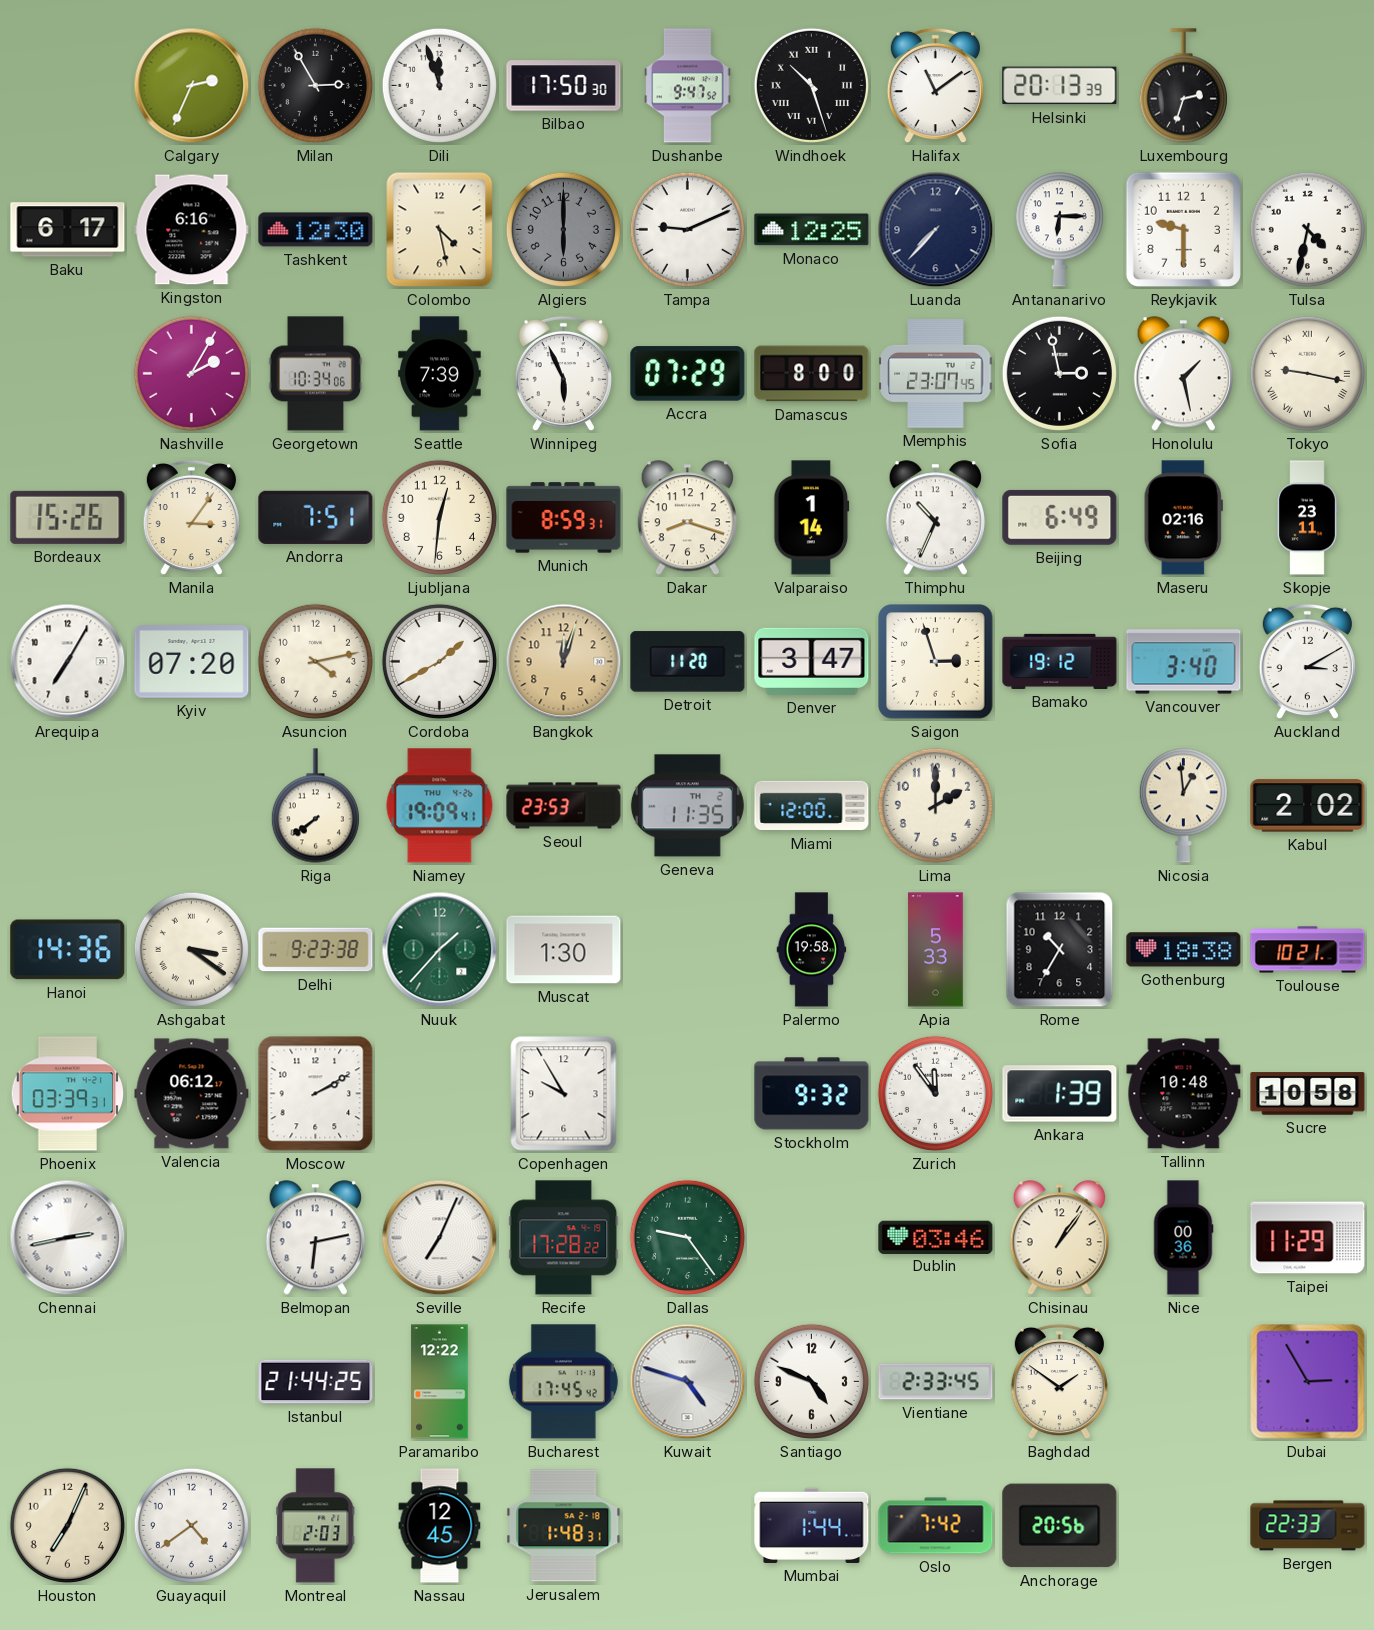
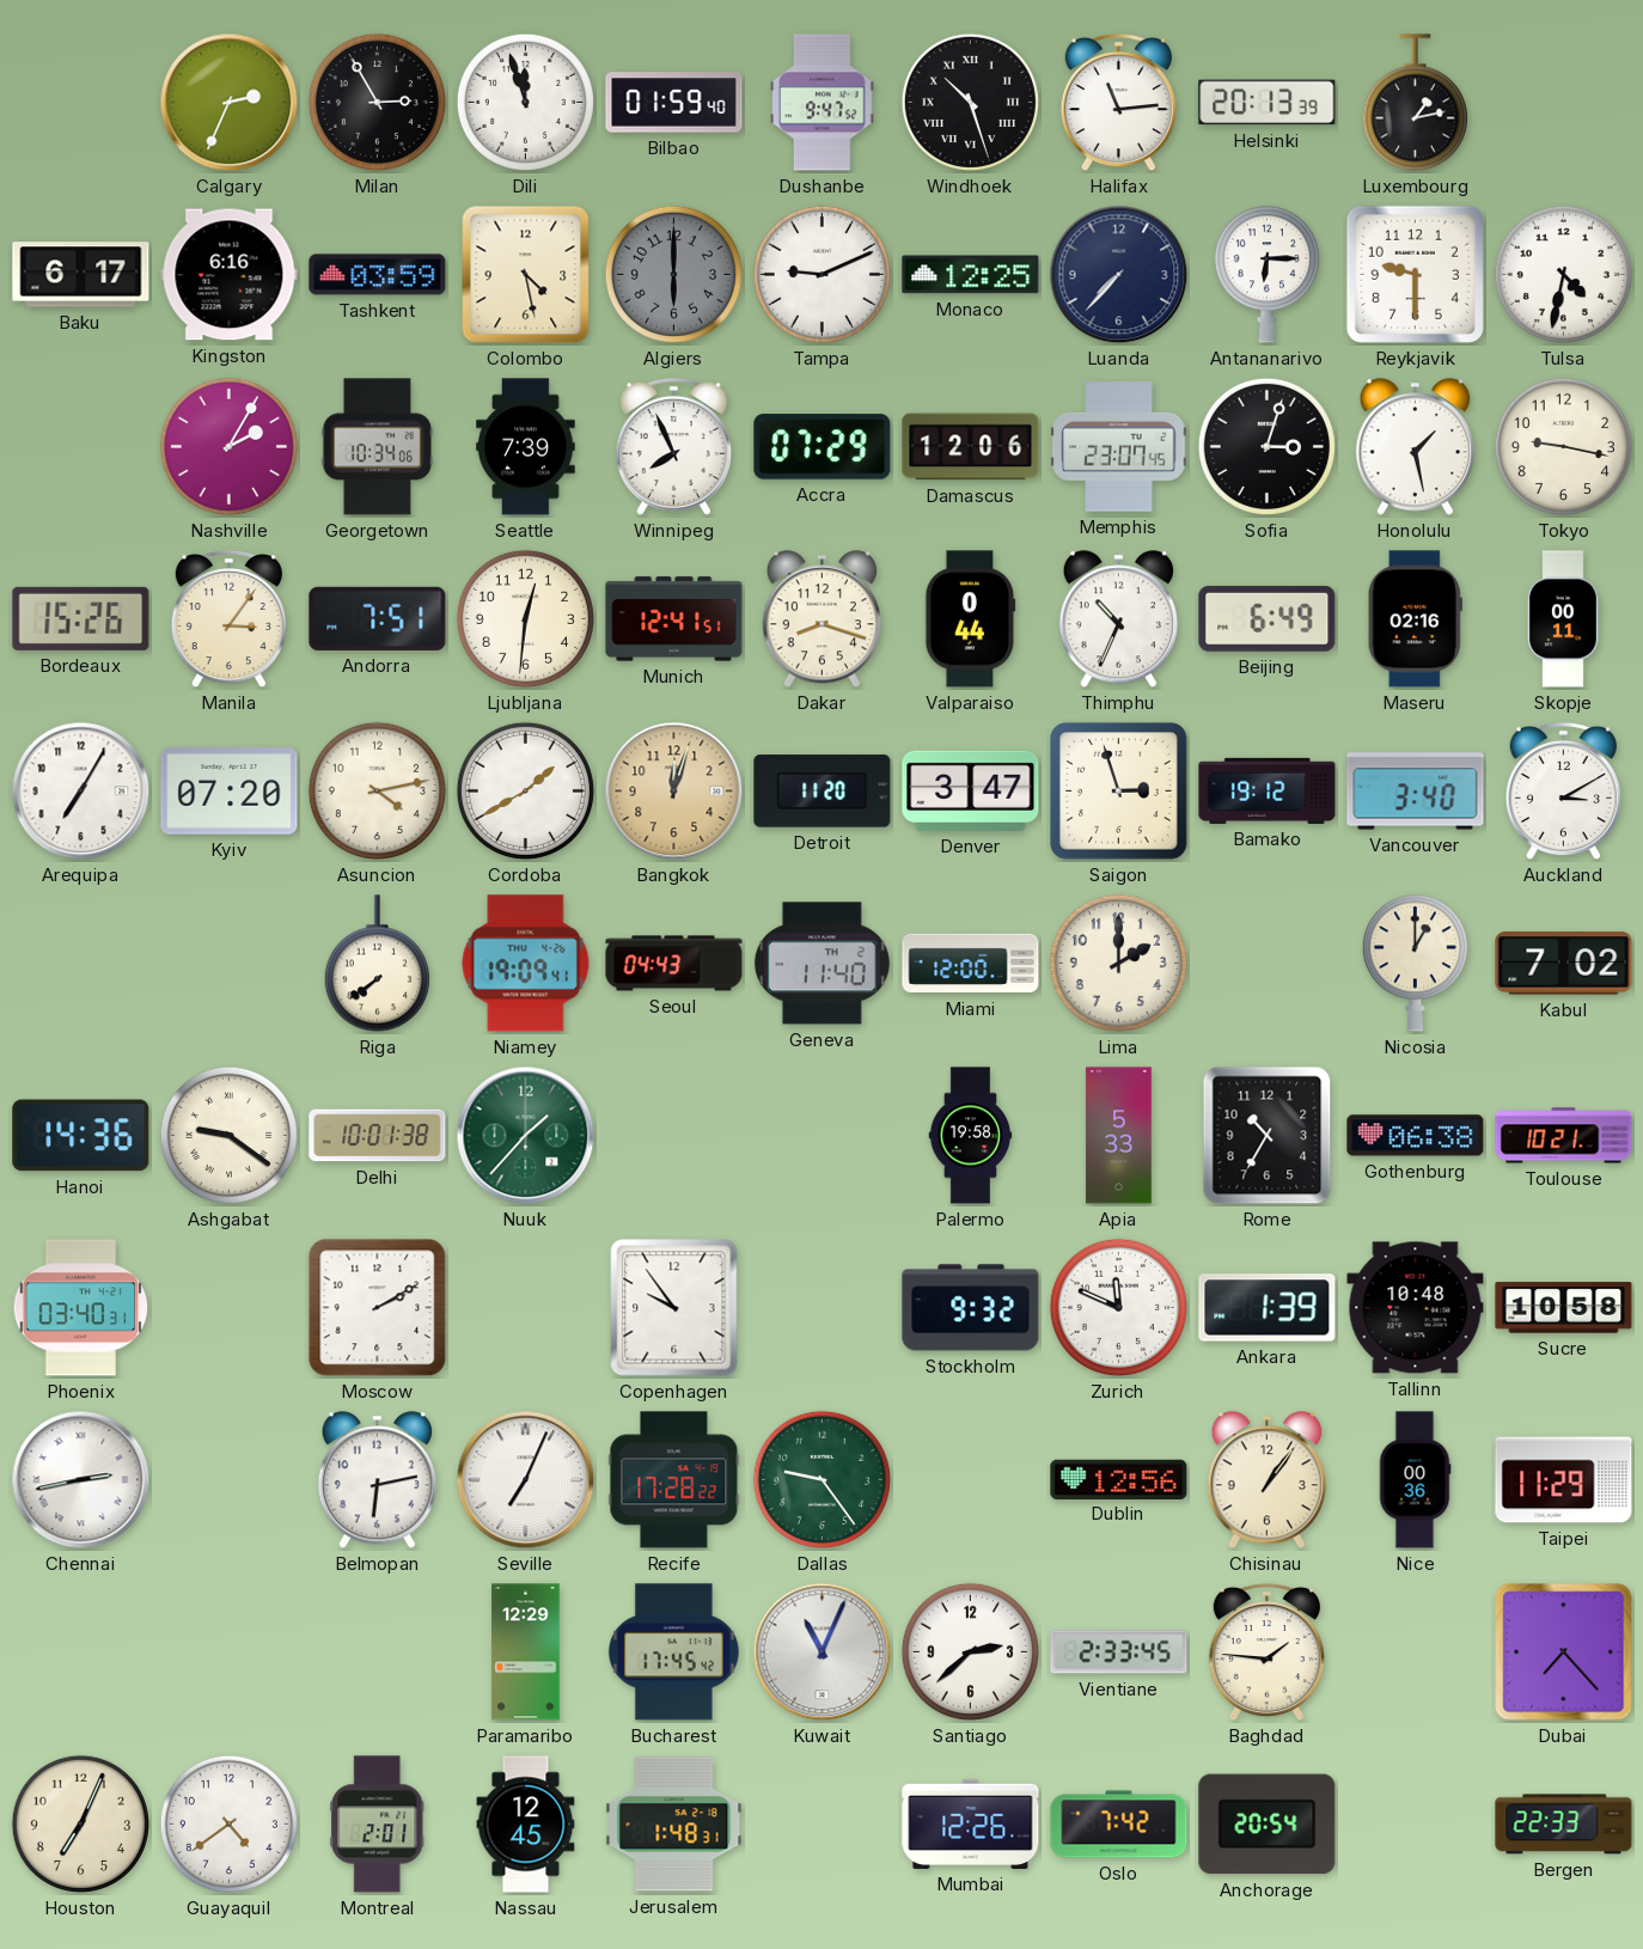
Bilbao: 17:50 -> 01:59
Halifax: 11:09 -> 11:14
Luxembourg: 2:33 -> 1:13
Tashkent: 12:30 -> 03:59
Winnipeg: 5:56 -> 7:56
Damascus: 8:00 -> 12:06
Sofia: 2:58 -> 3:03
Tokyo numerals: Roman -> Arabic
Munich: 8:59 -> 12:41
Valparaiso: 1:14 -> 0:44
Skopje: 23:11 -> 00:11
Seoul: 23:53 -> 04:43
Geneva: 11:35 -> 11:40
Nicosia: 12:59 -> 1:00
Kabul: 2:02 -> 7:02
Ashgabat: 3:21 -> 9:21
Delhi: 9:23 -> 10:01
Muscat: 1:30 -> none
Gothenburg: 18:38 -> 06:38
Phoenix: 03:39 -> 03:40
Valencia: 06:12 -> none
Copenhagen: 9:55 -> 9:54
Zurich: 11:54 -> 11:49
Dublin: 03:46 -> 12:56
Istanbul: 21:44 -> none
Paramaribo: 12:22 -> 12:29
Kuwait: 4:48 -> 11:04
Santiago: 4:49 -> 2:38
Baghdad: 1:51 -> 1:46
Dubai: 2:55 -> 7:23
Montreal: 2:03 -> 2:01
Mumbai: 1:44 -> 12:26
Anchorage: 20:56 -> 20:54
